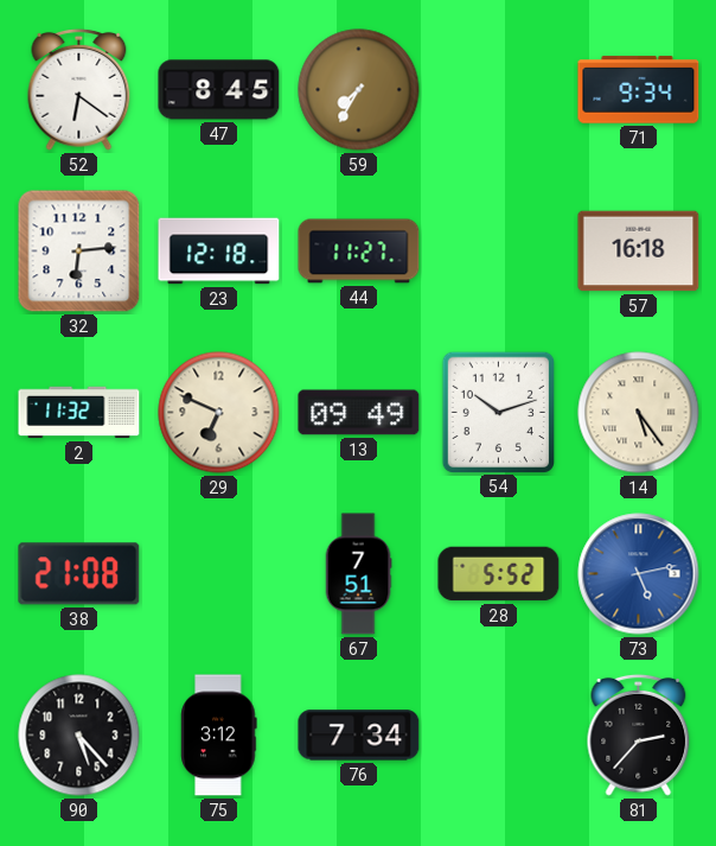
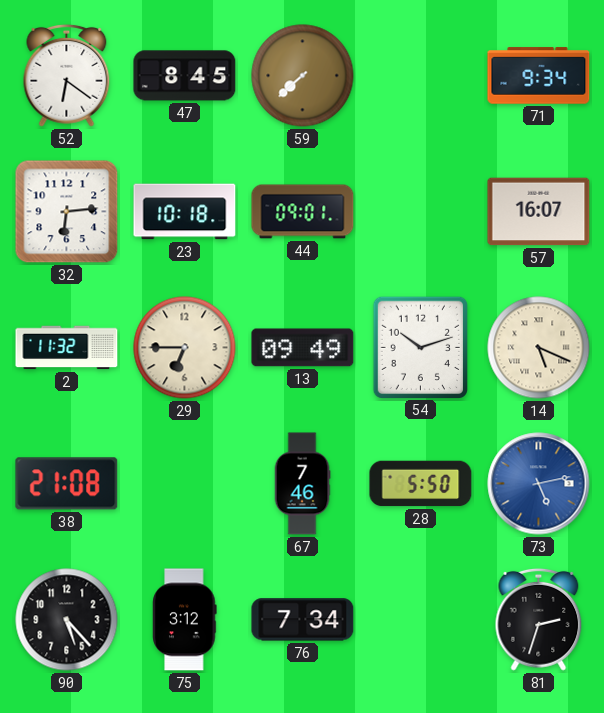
59: 7:35 -> 7:38
23: 12:18 -> 10:18
44: 11:27 -> 09:01
57: 16:18 -> 16:07
29: 6:49 -> 6:45
14: 5:24 -> 5:19
67: 7:51 -> 7:46
28: 5:52 -> 5:50
81: 2:37 -> 2:33
